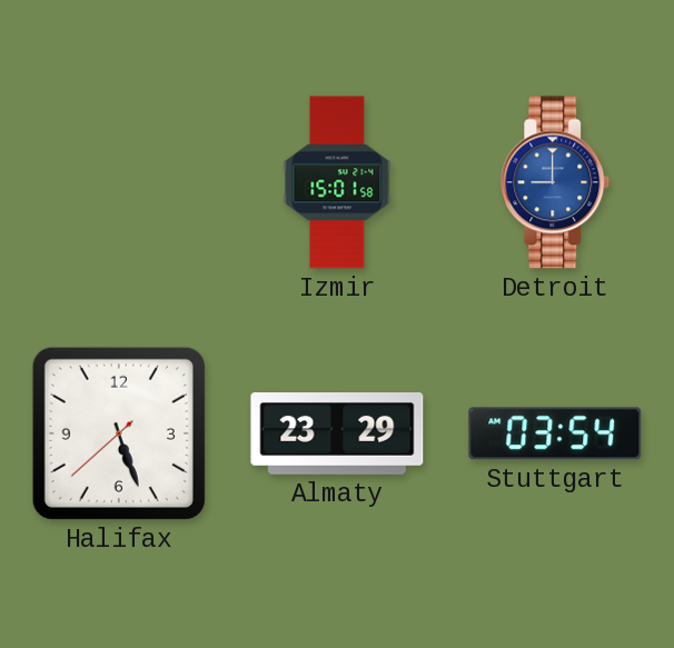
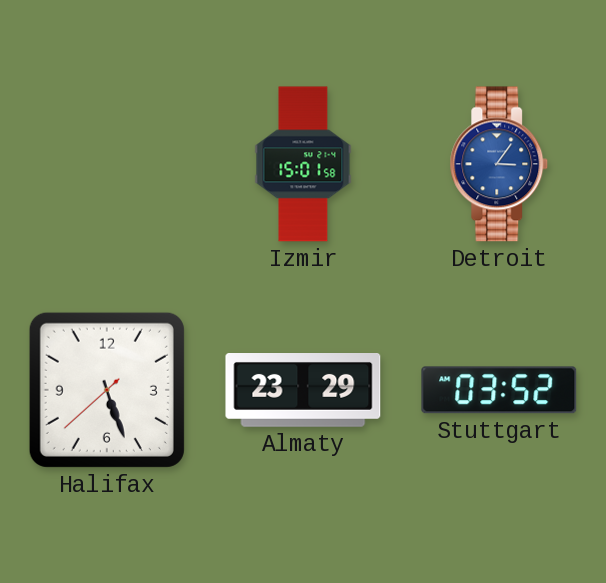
Detroit: 9:00 -> 3:06
Stuttgart: 03:54 -> 03:52
